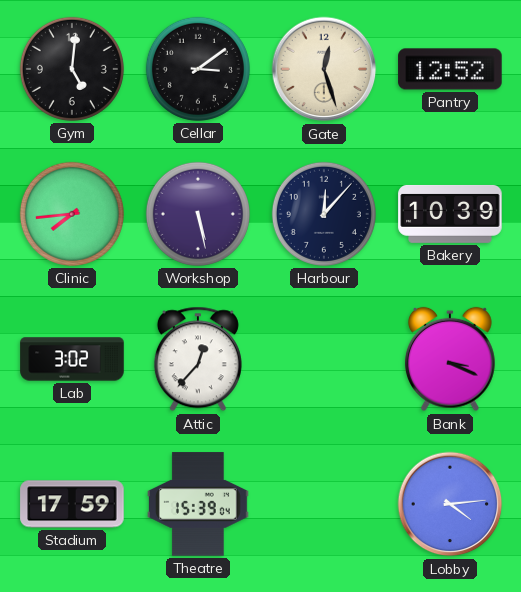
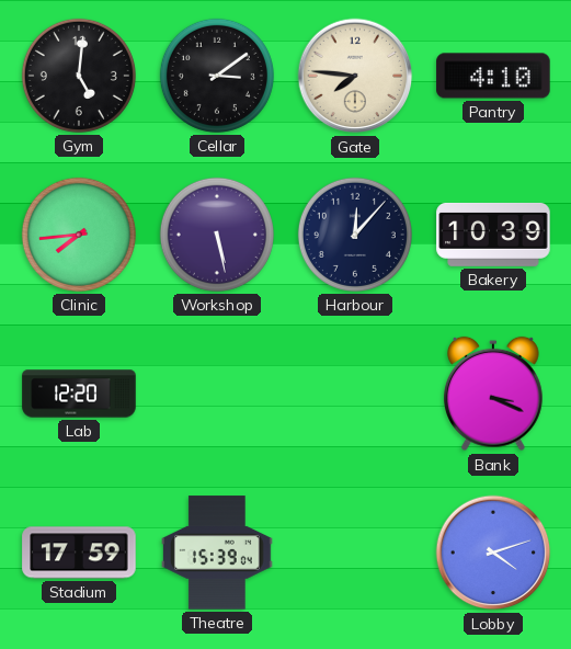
Gate: 12:27 -> 7:46
Pantry: 12:52 -> 4:10
Lab: 3:02 -> 12:20
Attic: 12:37 -> none
Lobby: 4:14 -> 4:12
